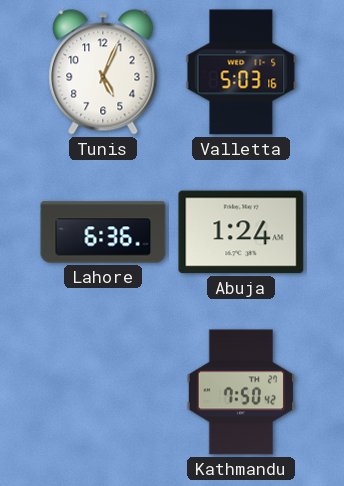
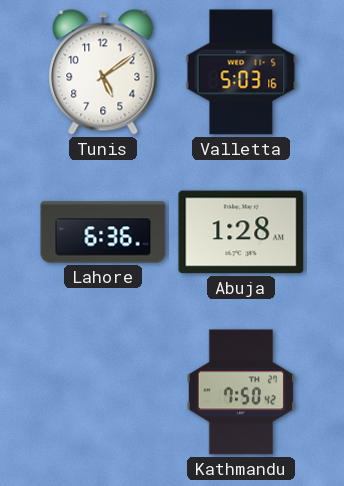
Tunis: 5:04 -> 5:09
Abuja: 1:24 -> 1:28
